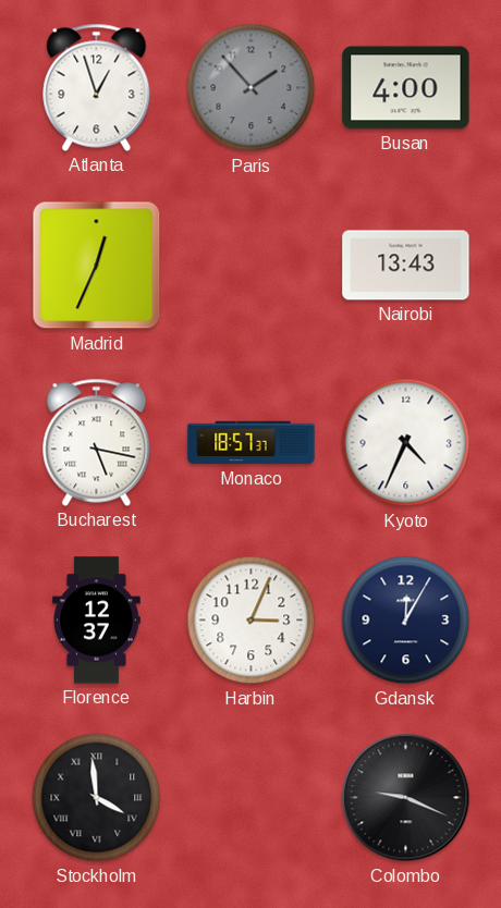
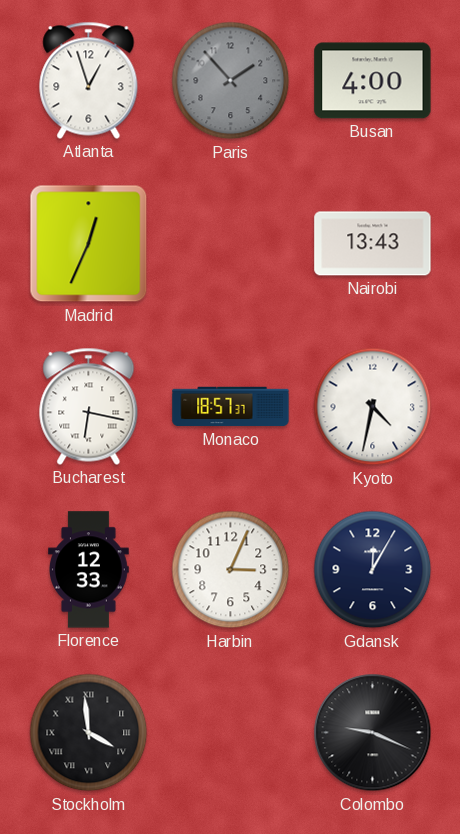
Bucharest: 5:17 -> 6:17
Kyoto: 4:34 -> 4:32
Florence: 12:37 -> 12:33
